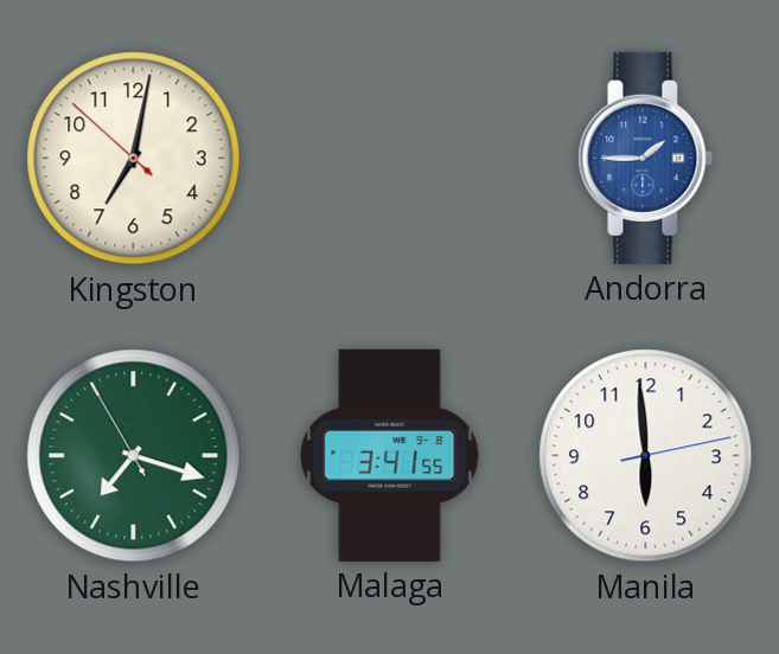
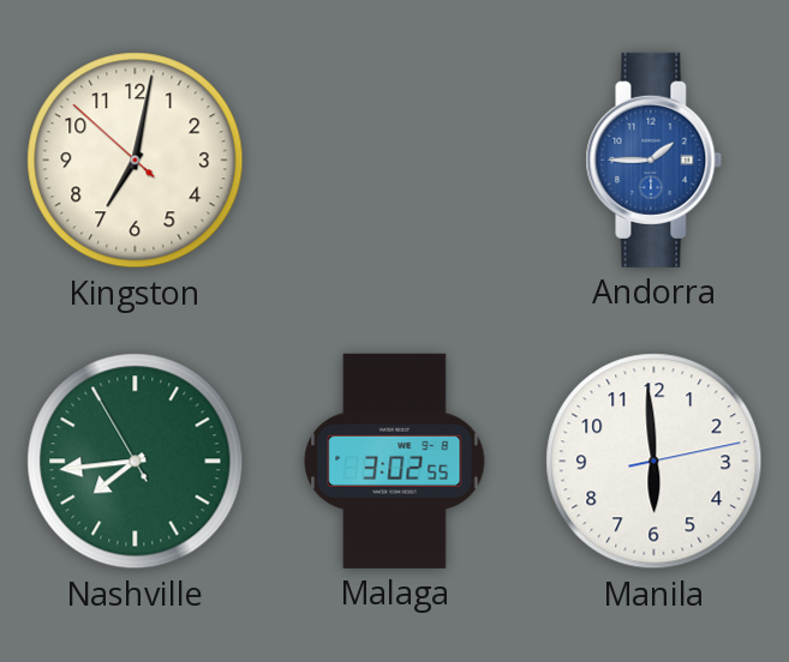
Nashville: 7:17 -> 7:43
Malaga: 3:41 -> 3:02
